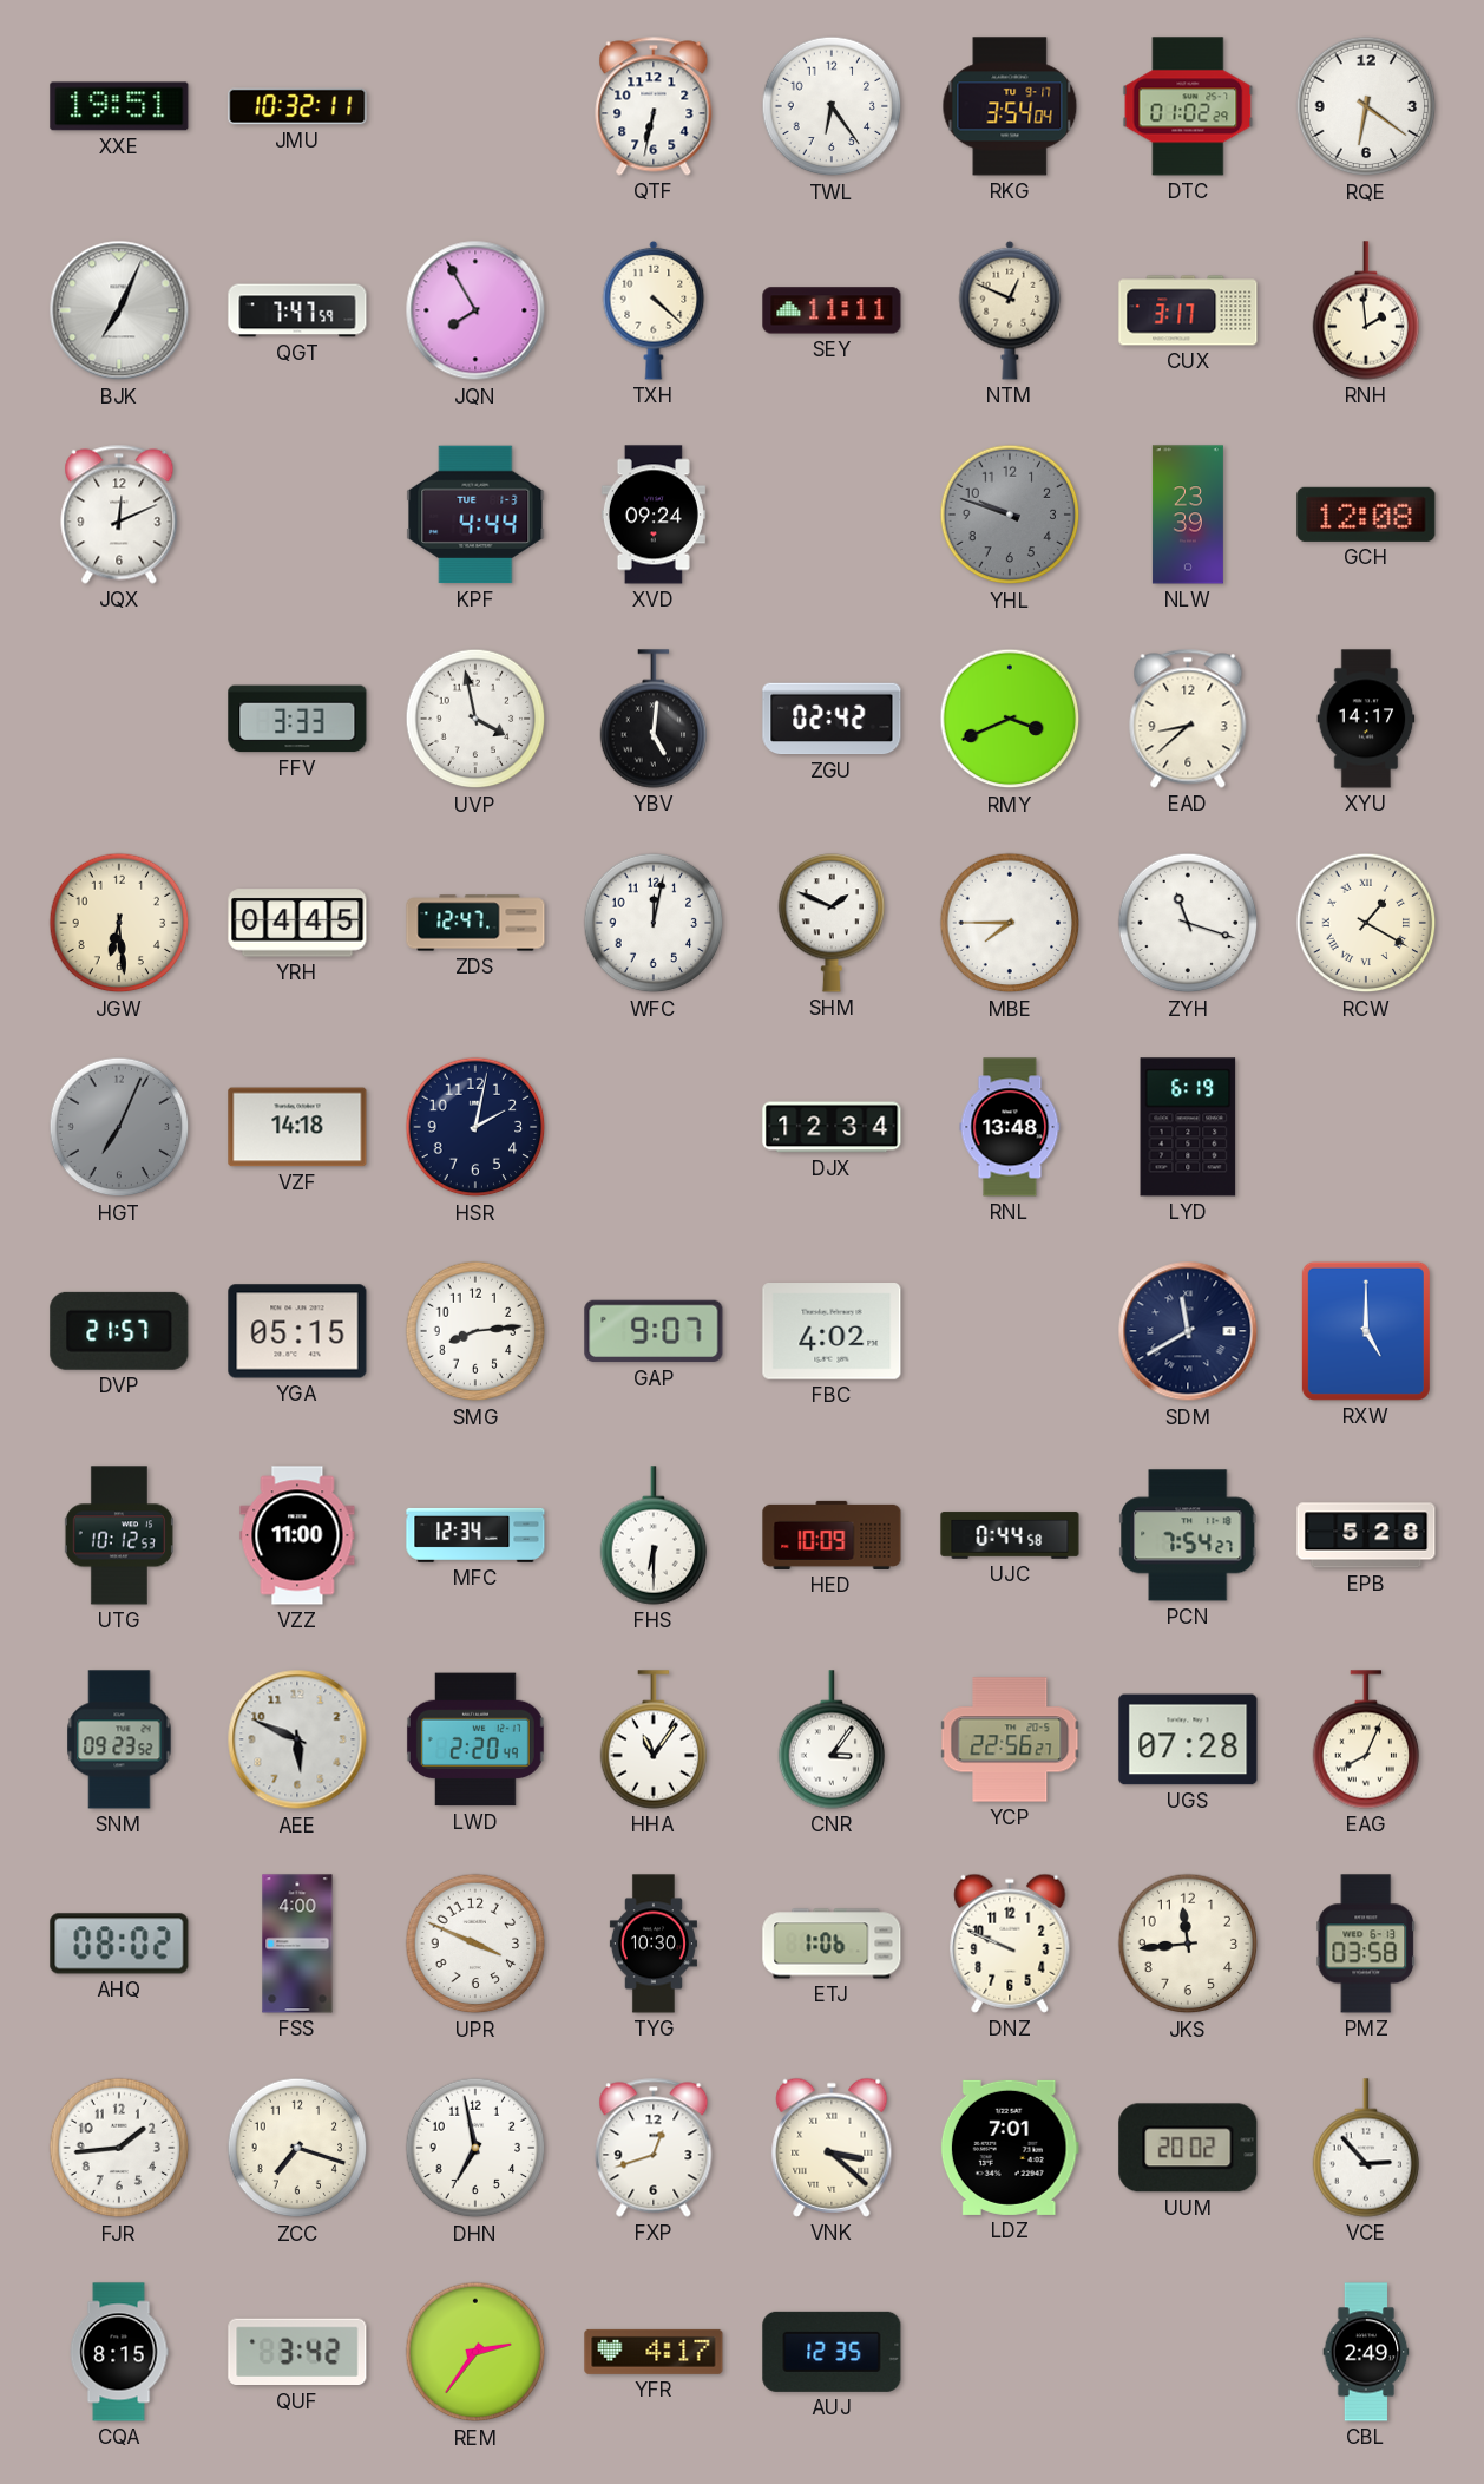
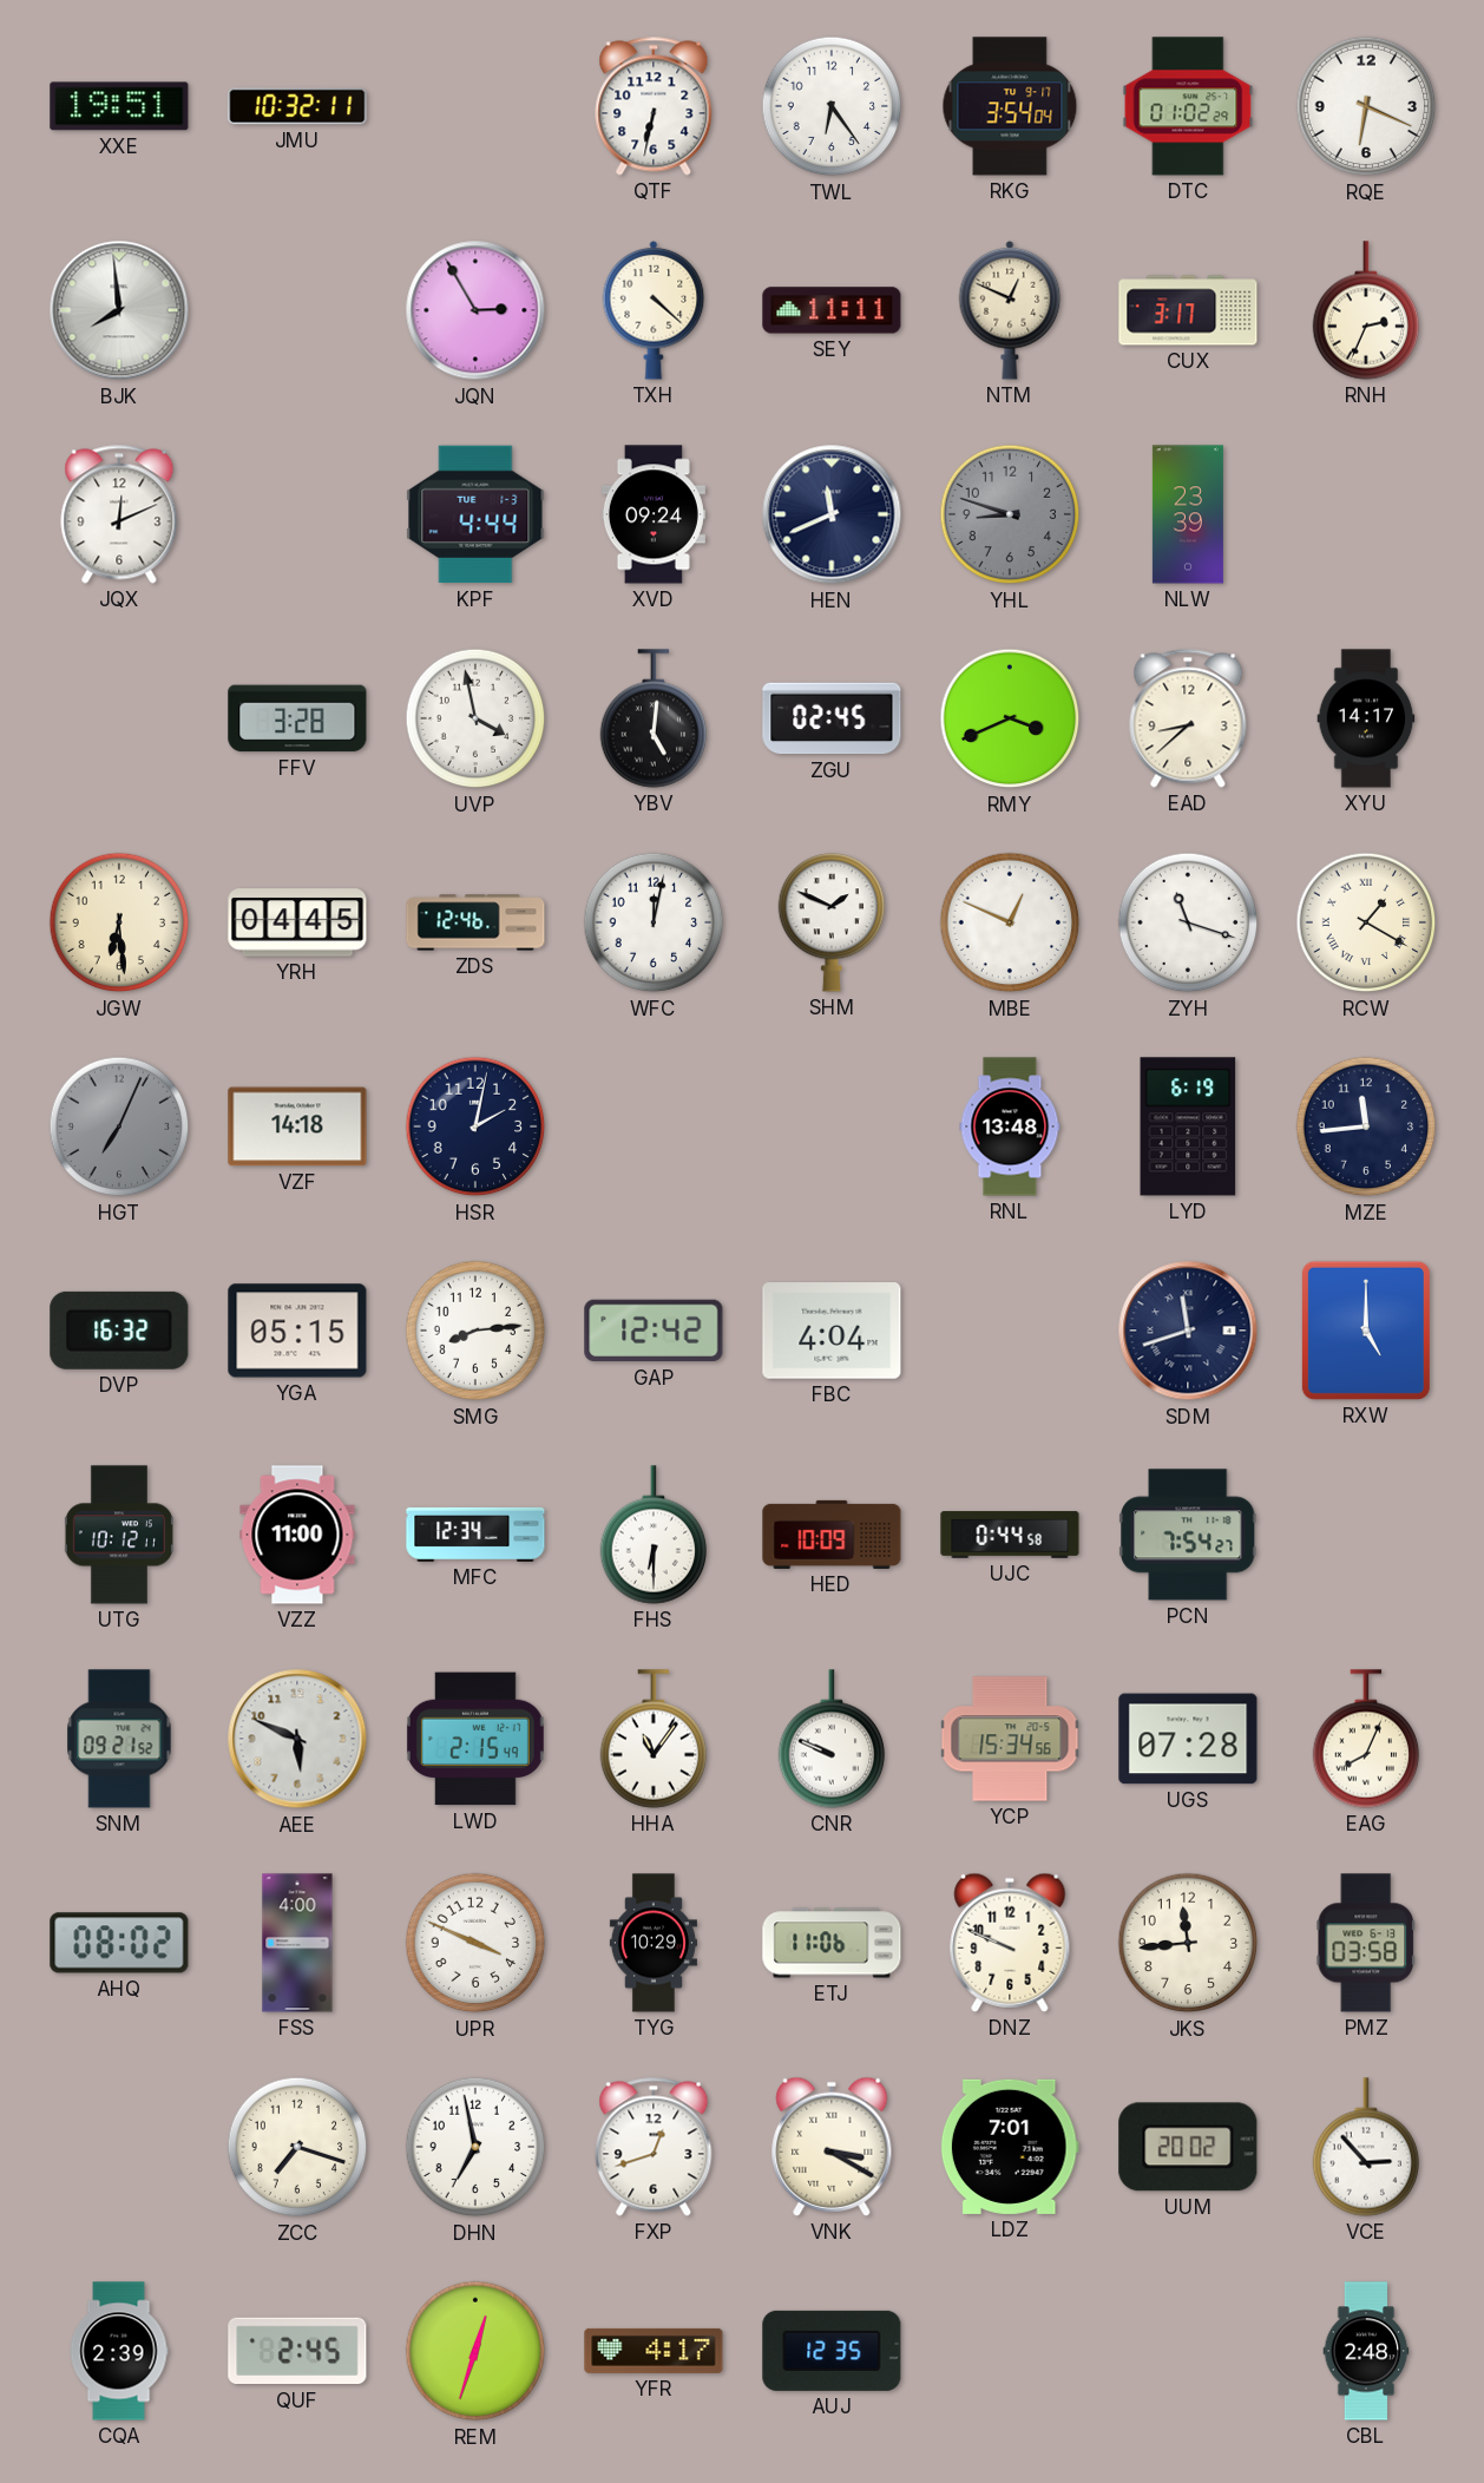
RQE: 6:21 -> 6:19
BJK: 7:04 -> 7:59
QGT: 7:47 -> none
JQN: 7:55 -> 2:55
RNH: 1:59 -> 2:34
HEN: none -> 11:41
YHL: 9:48 -> 8:48
GCH: 12:08 -> none
FFV: 3:33 -> 3:28
ZGU: 02:42 -> 02:45
ZDS: 12:47 -> 12:46
MBE: 7:45 -> 12:49
DJX: 12:34 -> none
MZE: none -> 11:44
DVP: 21:57 -> 16:32
GAP: 9:07 -> 12:42
FBC: 4:02 -> 4:04
SDM: 11:40 -> 11:42
UTG: 10:12:53 -> 10:12:11
EPB: 5:28 -> none
SNM: 09:23 -> 09:21
LWD: 2:20 -> 2:15
CNR: 3:06 -> 9:49
YCP: 22:56 -> 15:34
TYG: 10:30 -> 10:29
ETJ: 1:06 -> 11:06
FJR: 1:44 -> none
VNK: 3:22 -> 3:20
CQA: 8:15 -> 2:39
QUF: 3:42 -> 2:45
REM: 2:36 -> 12:33
CBL: 2:49 -> 2:48
